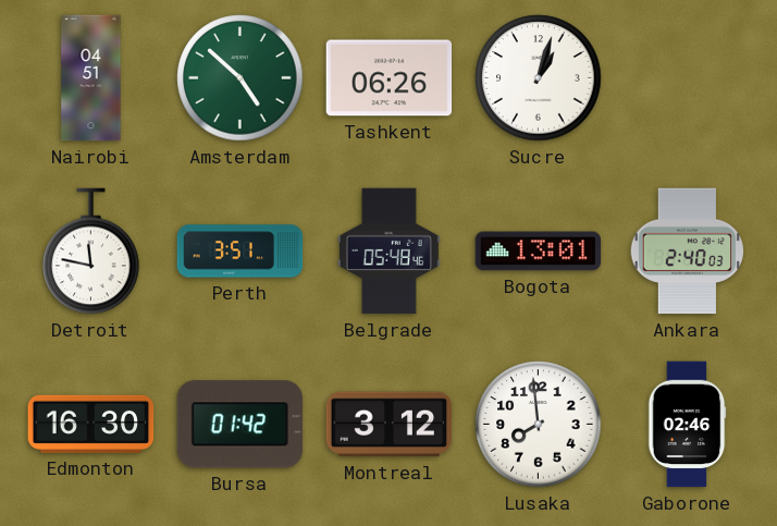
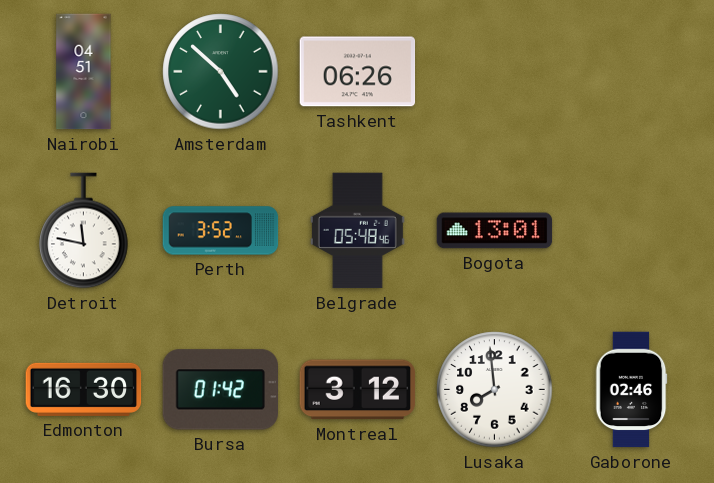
Sucre: 1:03 -> none
Perth: 3:51 -> 3:52
Ankara: 2:40 -> none
